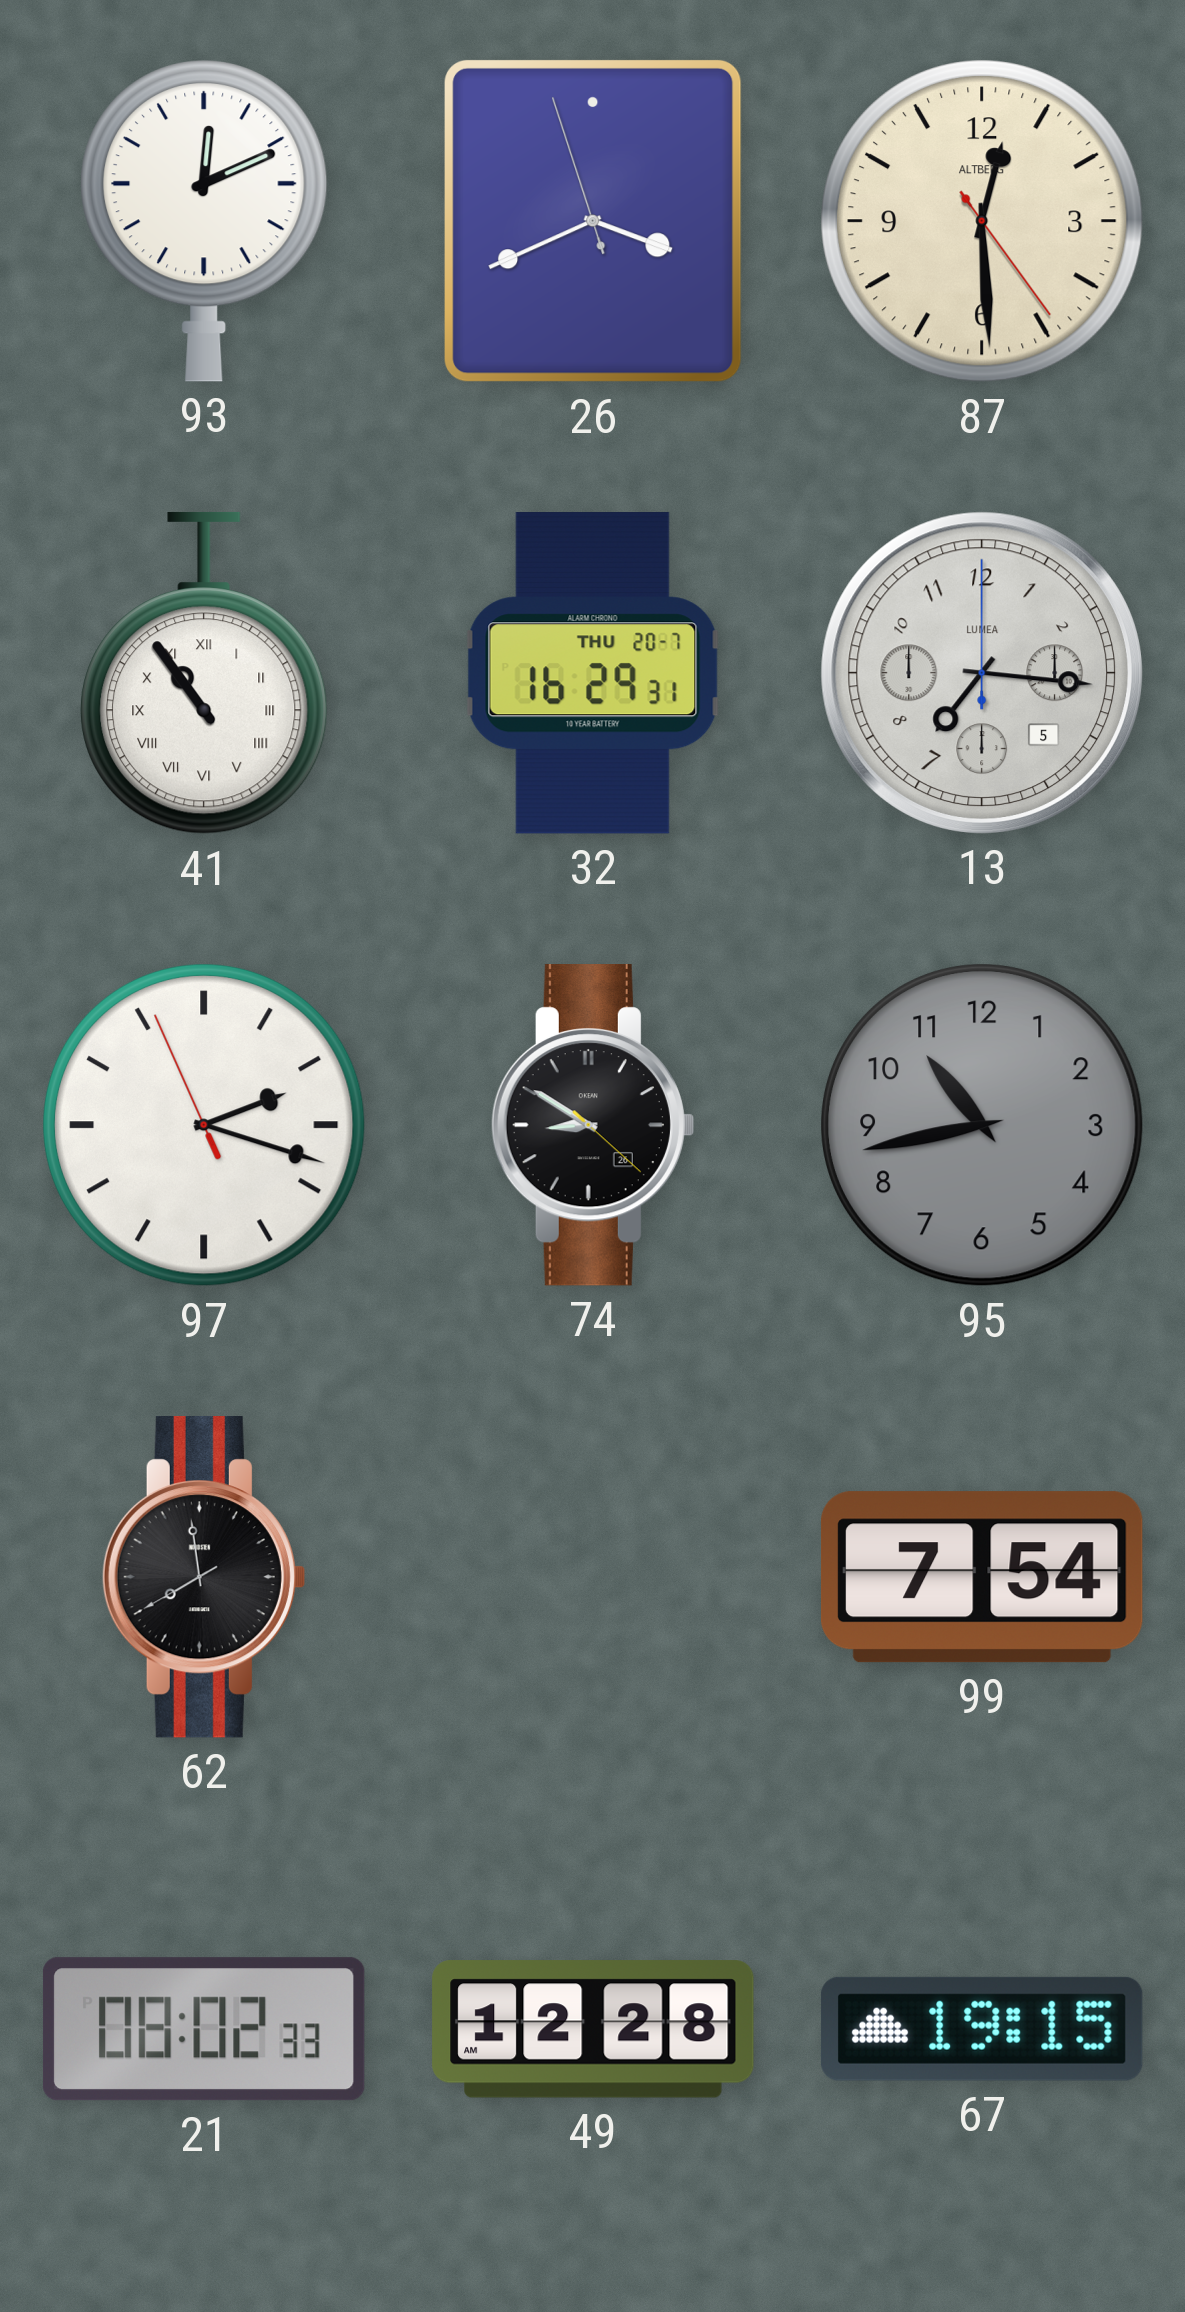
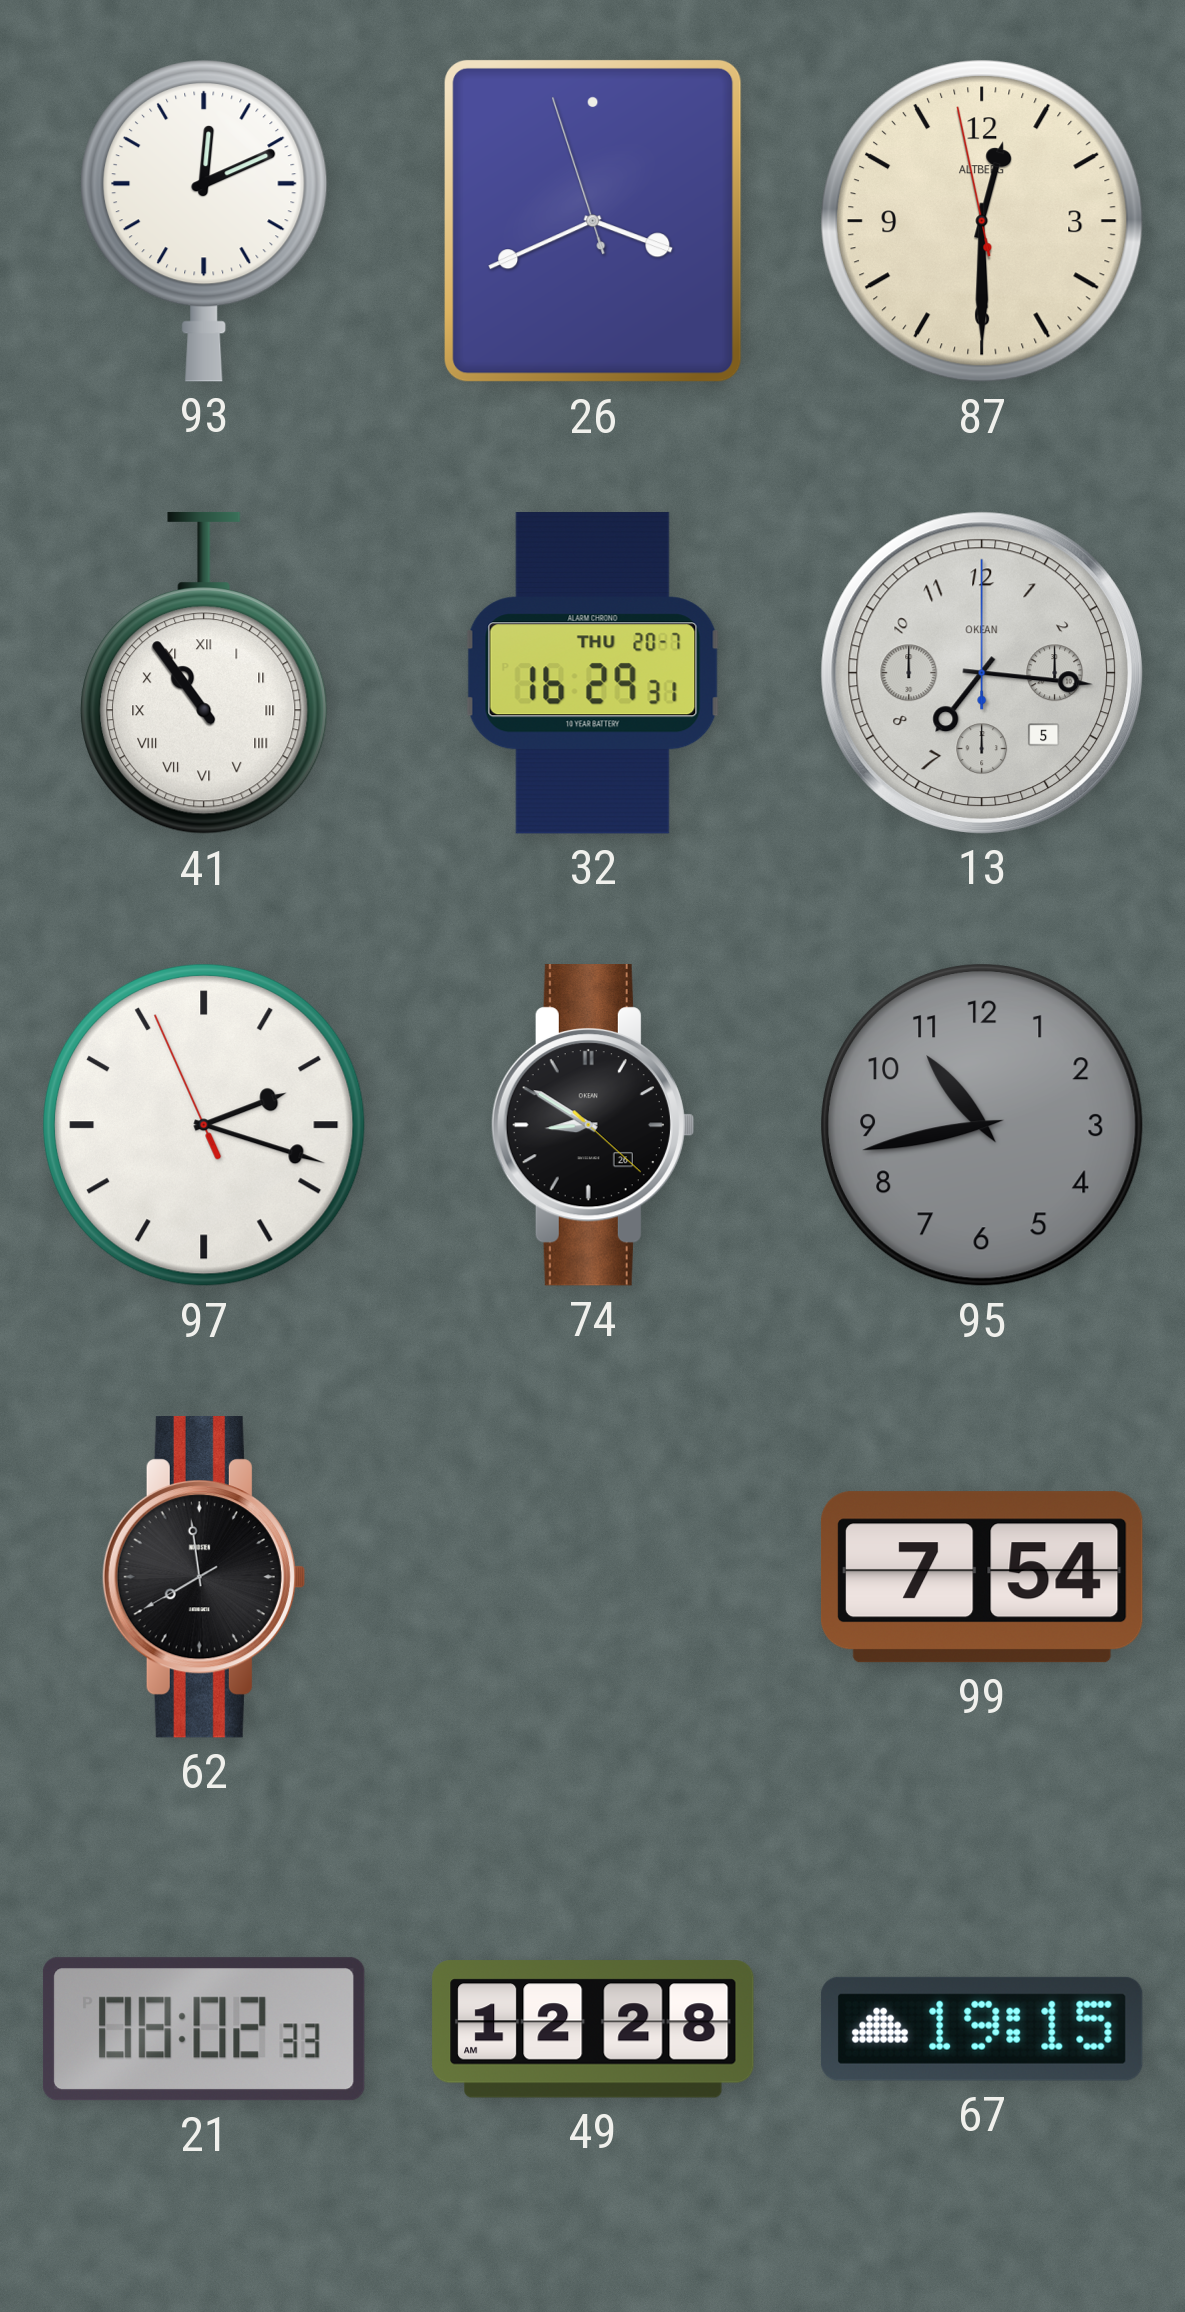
87: 12:29:24 -> 12:29:58
13 brand: LUMEA -> OKEAN
